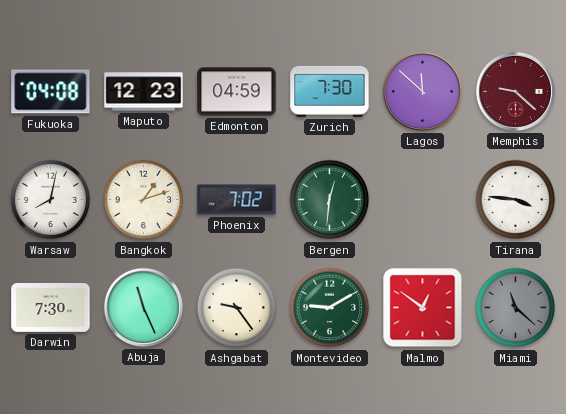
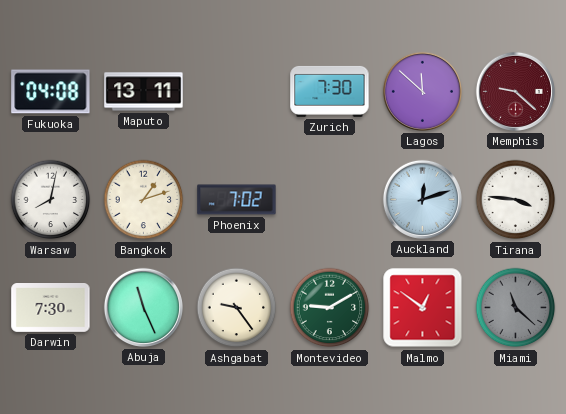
Maputo: 12:23 -> 13:11
Edmonton: 04:59 -> none
Bergen: 12:31 -> none
Auckland: none -> 12:12
